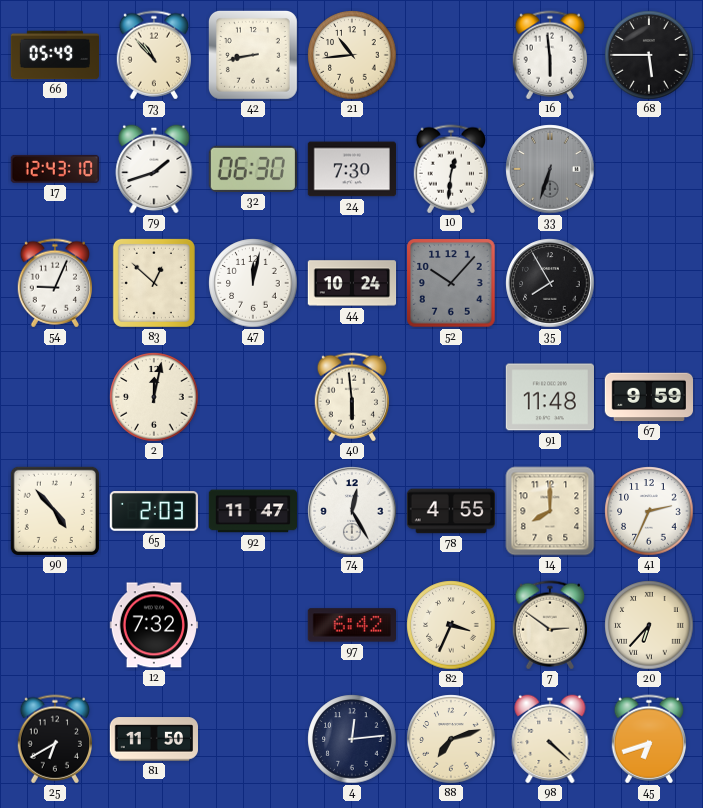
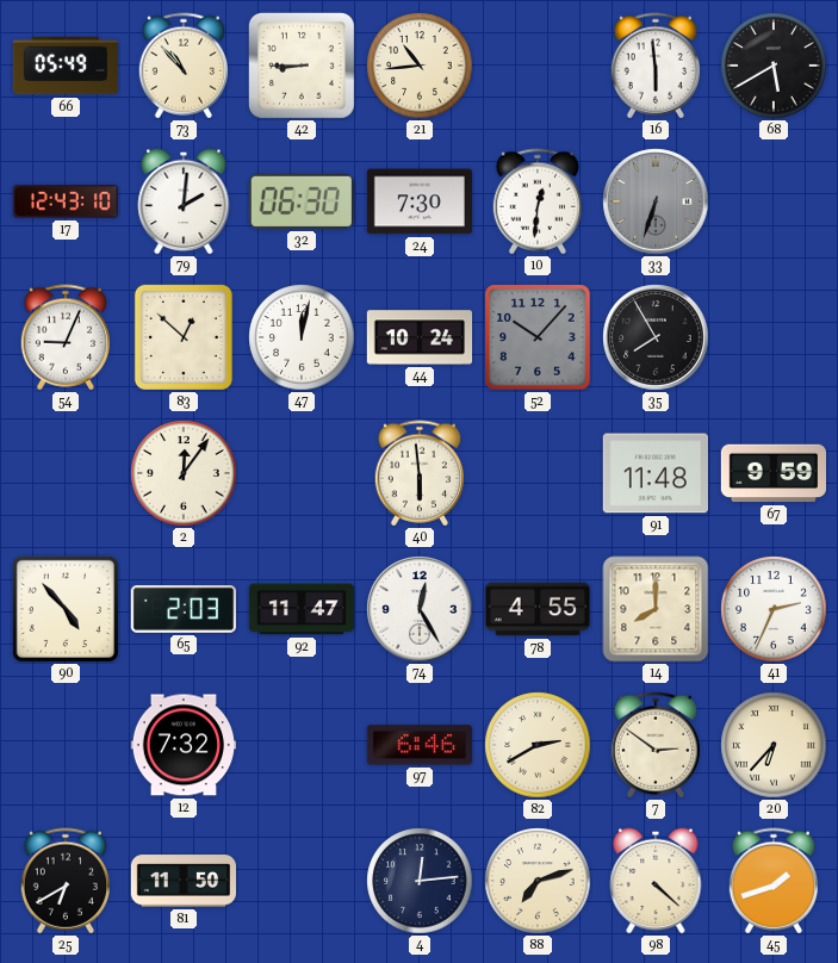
42: 8:43 -> 8:45
68: 5:45 -> 5:40
79: 1:42 -> 2:01
2: 12:02 -> 12:06
97: 6:42 -> 6:46
82: 3:34 -> 2:40
45: 6:42 -> 1:42
